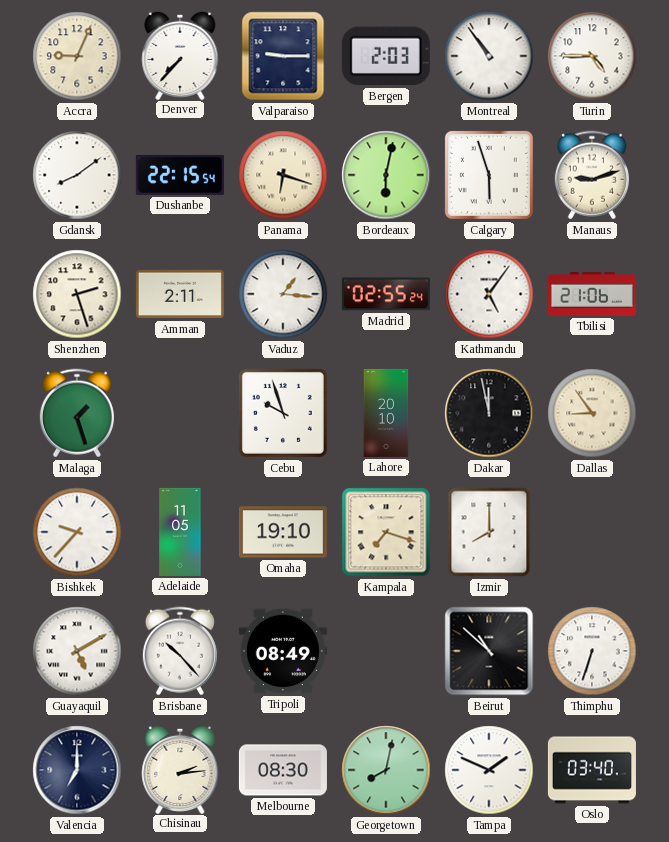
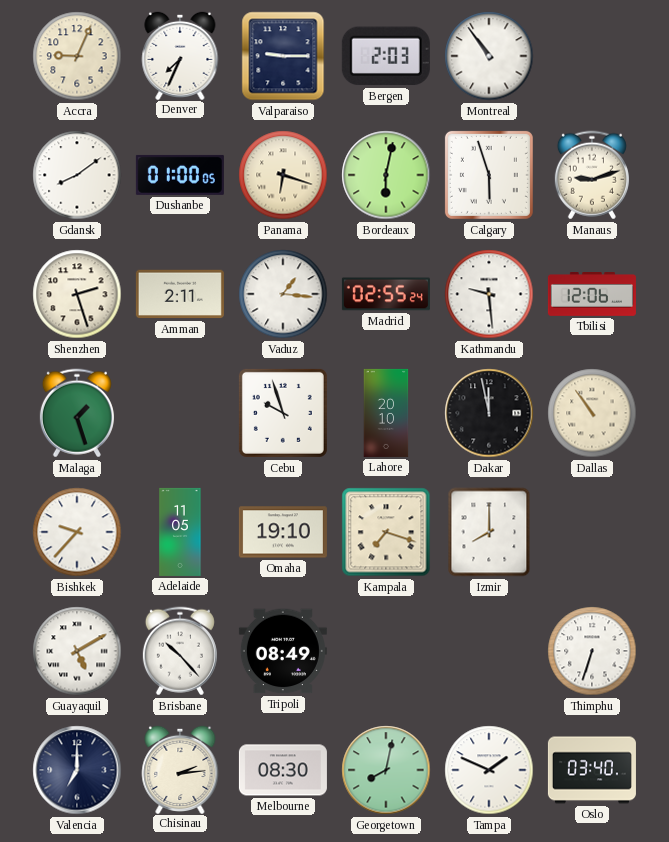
Denver: 7:37 -> 7:34
Turin: 4:45 -> none
Dushanbe: 22:15 -> 01:00
Kathmandu: 5:06 -> 9:29
Tbilisi: 21:06 -> 12:06
Dallas: 8:54 -> 10:54
Beirut: 10:52 -> none
